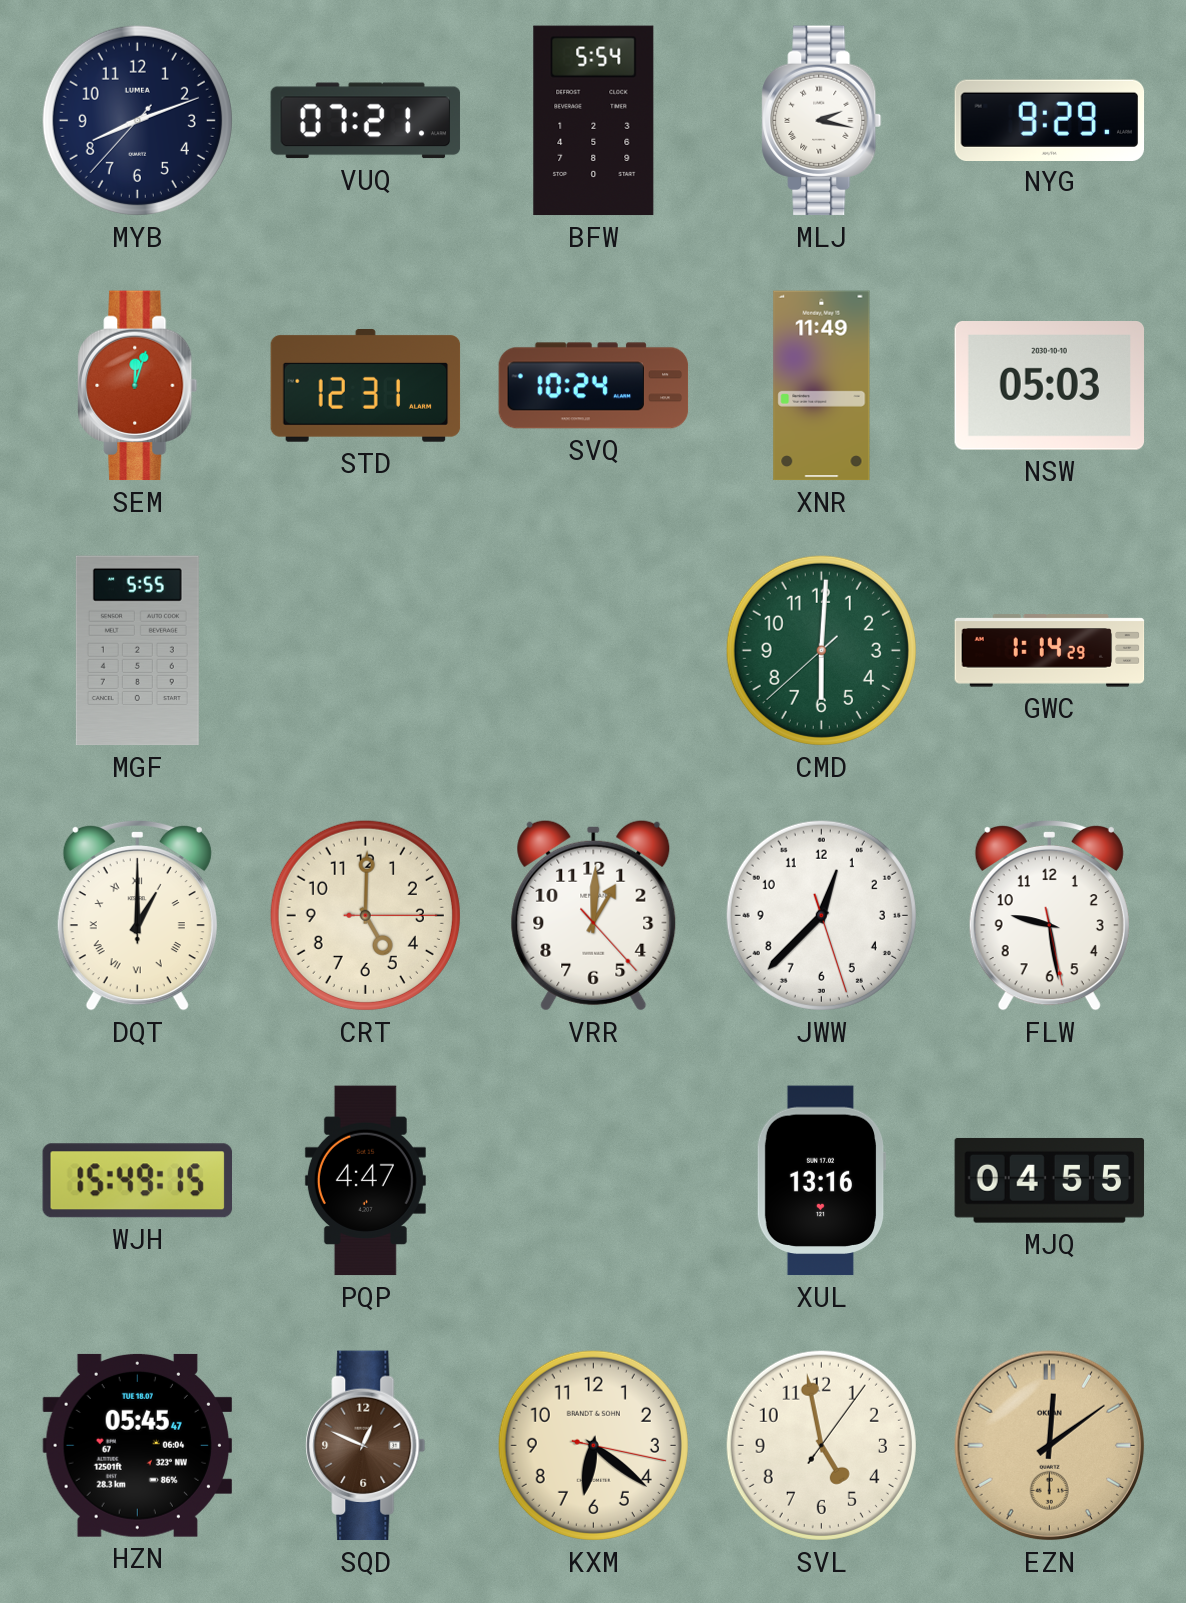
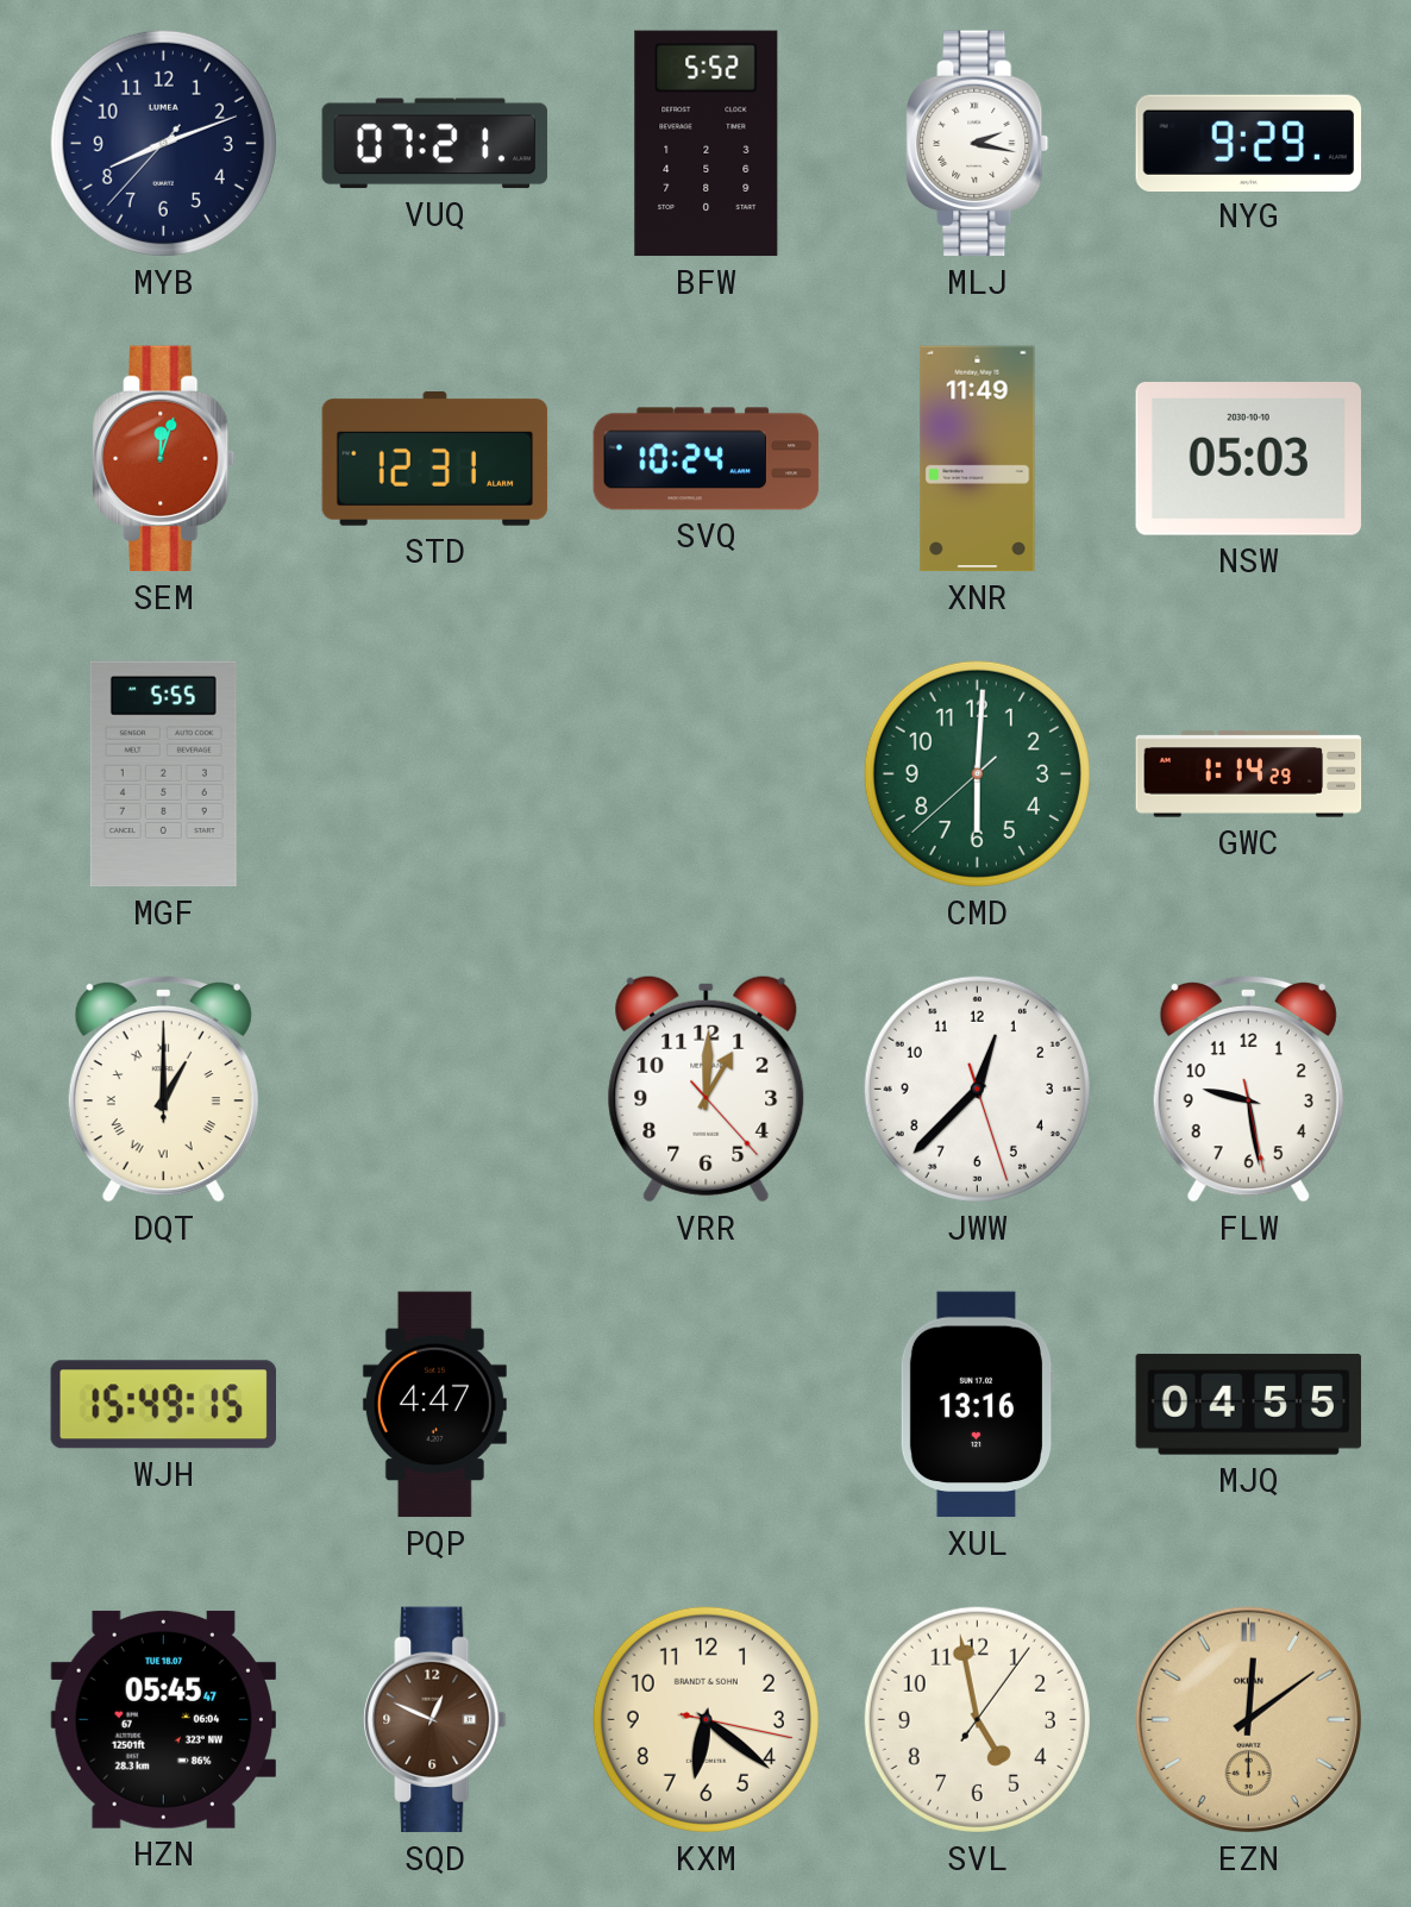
BFW: 5:54 -> 5:52
CRT: 5:00 -> none
